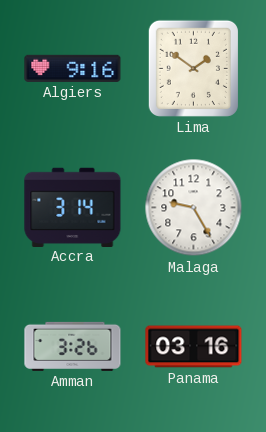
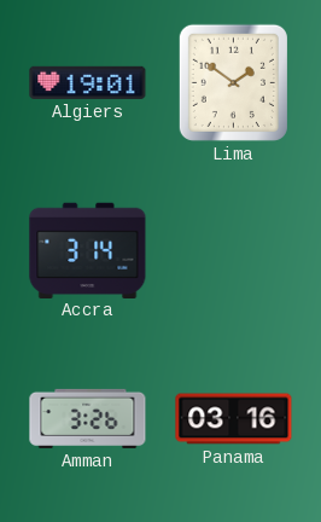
Algiers: 9:16 -> 19:01
Malaga: 9:25 -> none
